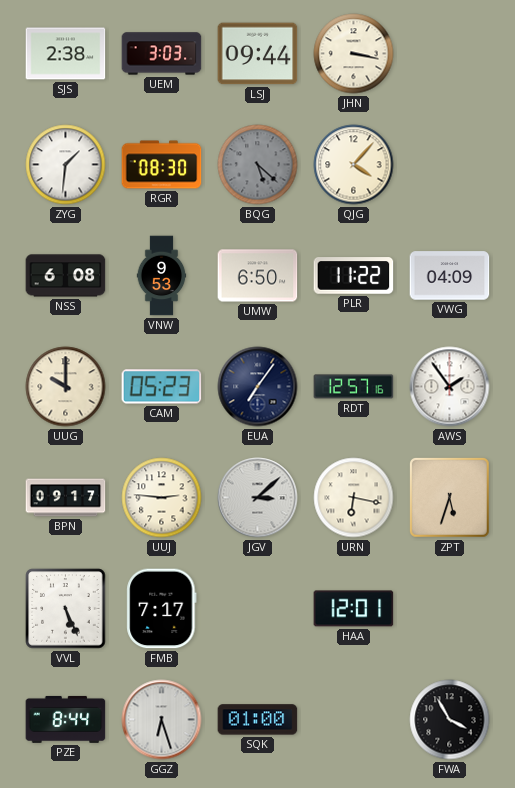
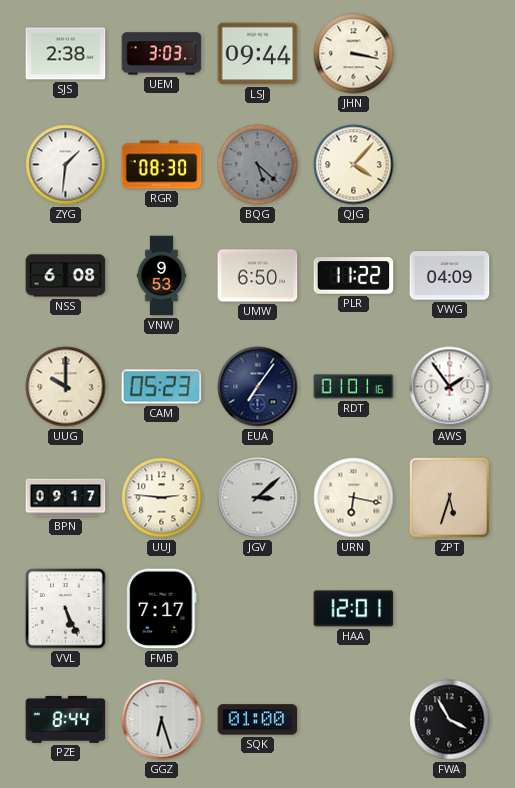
RDT: 12:57 -> 01:01
